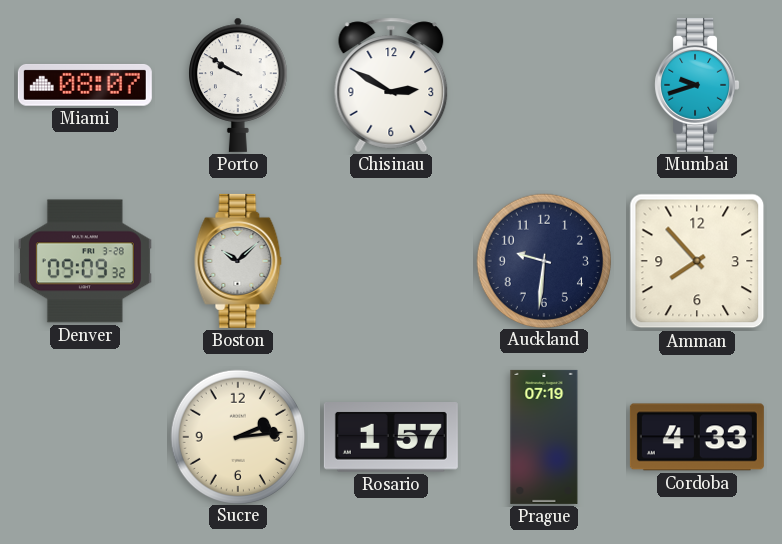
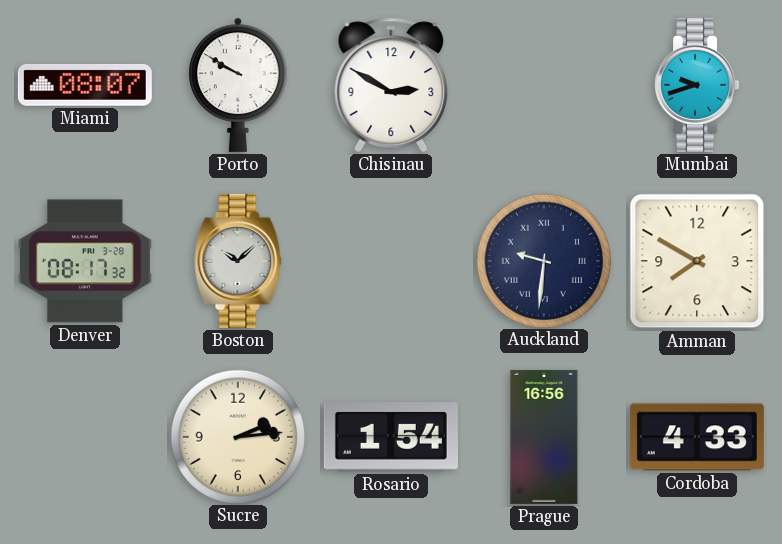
Denver: 09:09 -> 08:17
Auckland numerals: Arabic -> Roman
Amman: 7:53 -> 7:50
Rosario: 1:57 -> 1:54
Prague: 07:19 -> 16:56
